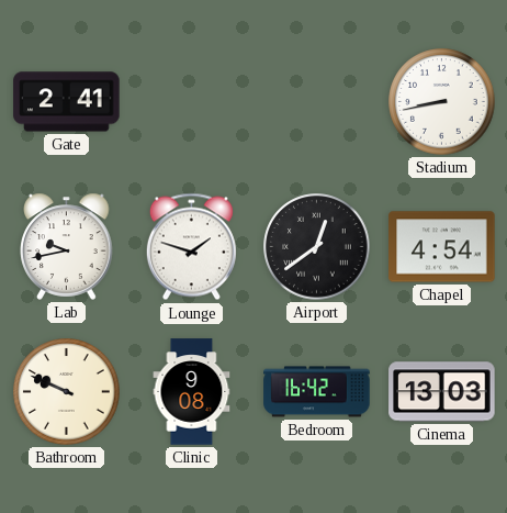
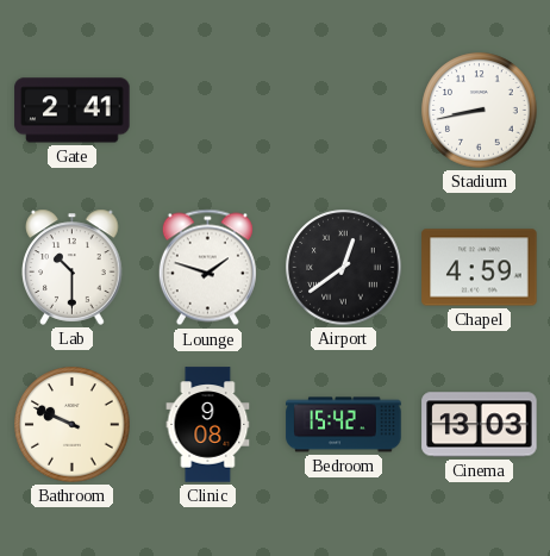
Lab: 9:43 -> 10:30
Chapel: 4:54 -> 4:59
Bedroom: 16:42 -> 15:42
